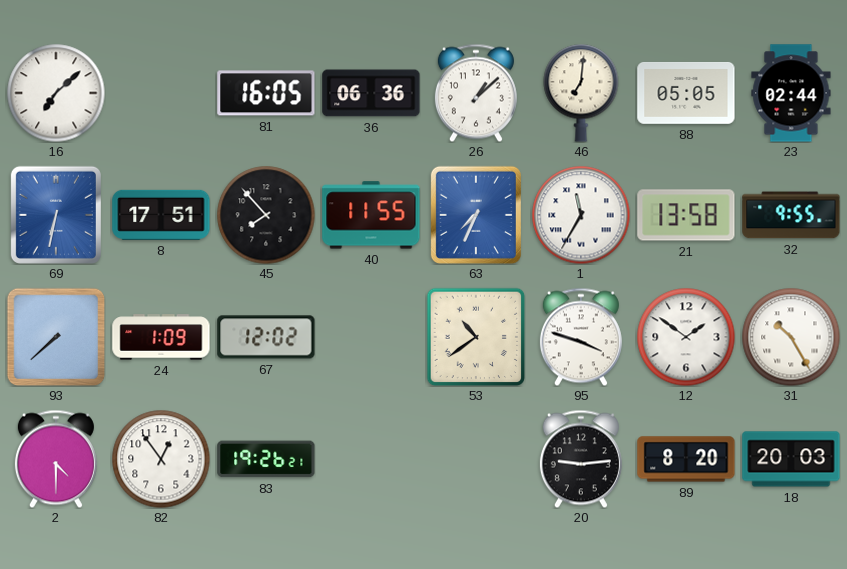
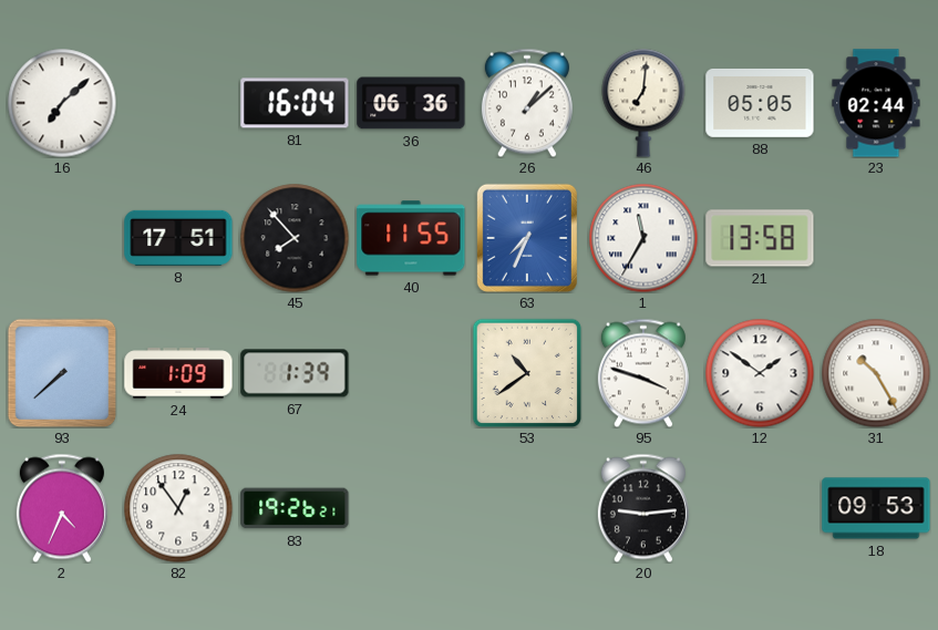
81: 16:05 -> 16:04
69: 6:32 -> none
32: 9:55 -> none
67: 12:02 -> 1:39
2: 4:30 -> 4:34
89: 8:20 -> none
18: 20:03 -> 09:53
